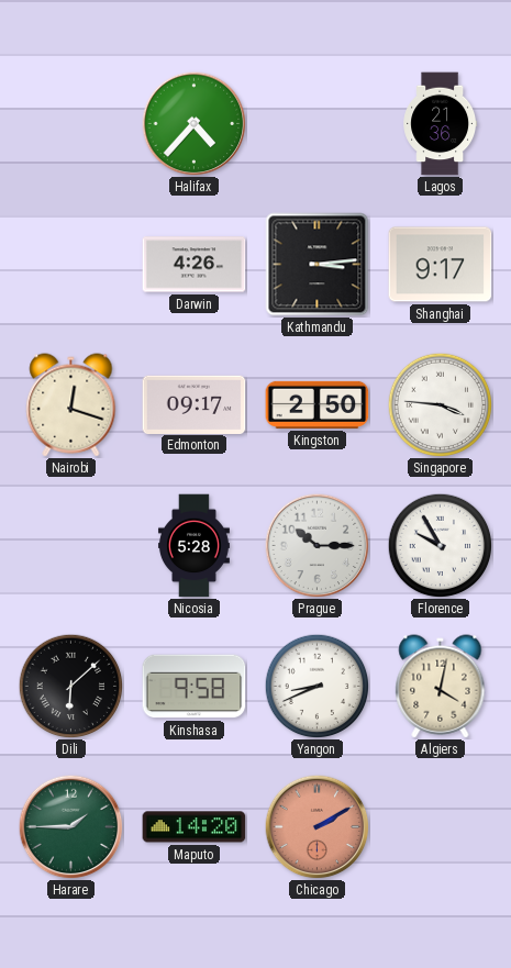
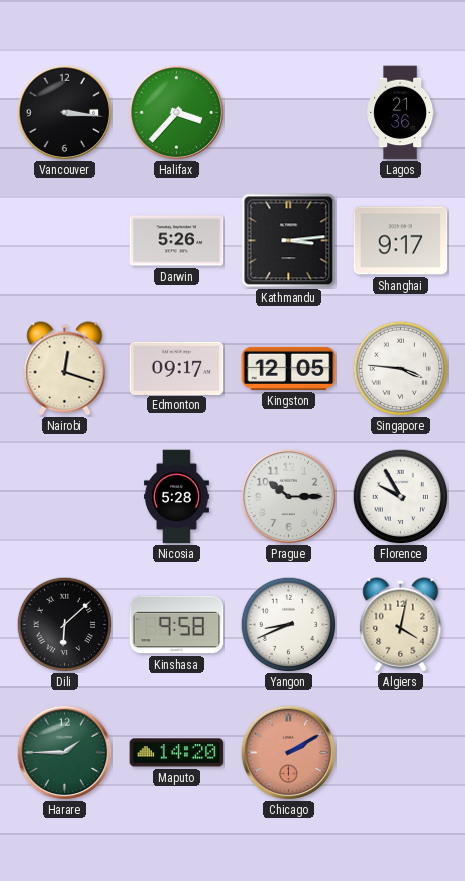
Vancouver: none -> 3:16
Halifax: 4:37 -> 3:37
Darwin: 4:26 -> 5:26
Kingston: 2:50 -> 12:05
